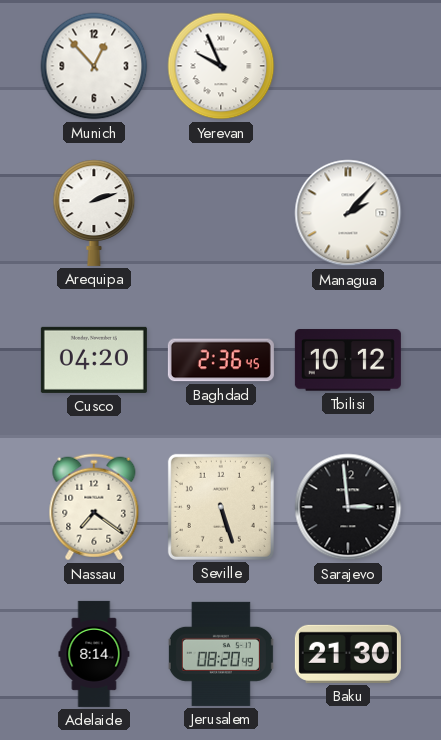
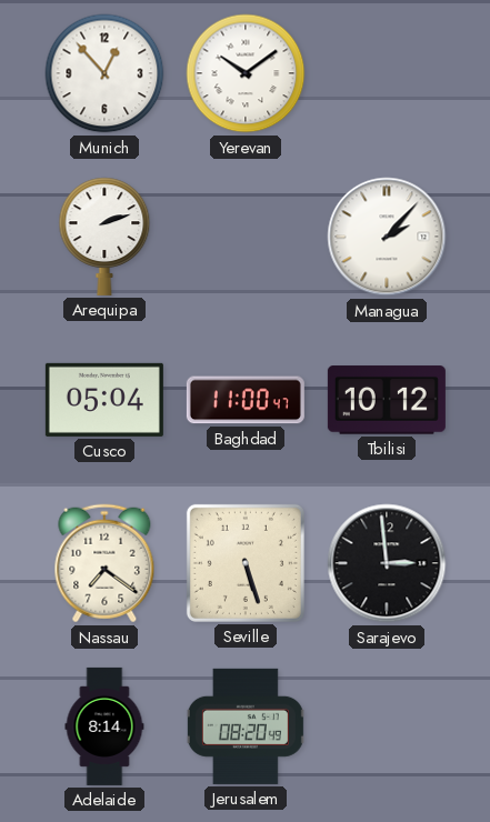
Yerevan: 9:56 -> 10:09
Cusco: 04:20 -> 05:04
Baghdad: 2:36 -> 11:00
Baku: 21:30 -> none
